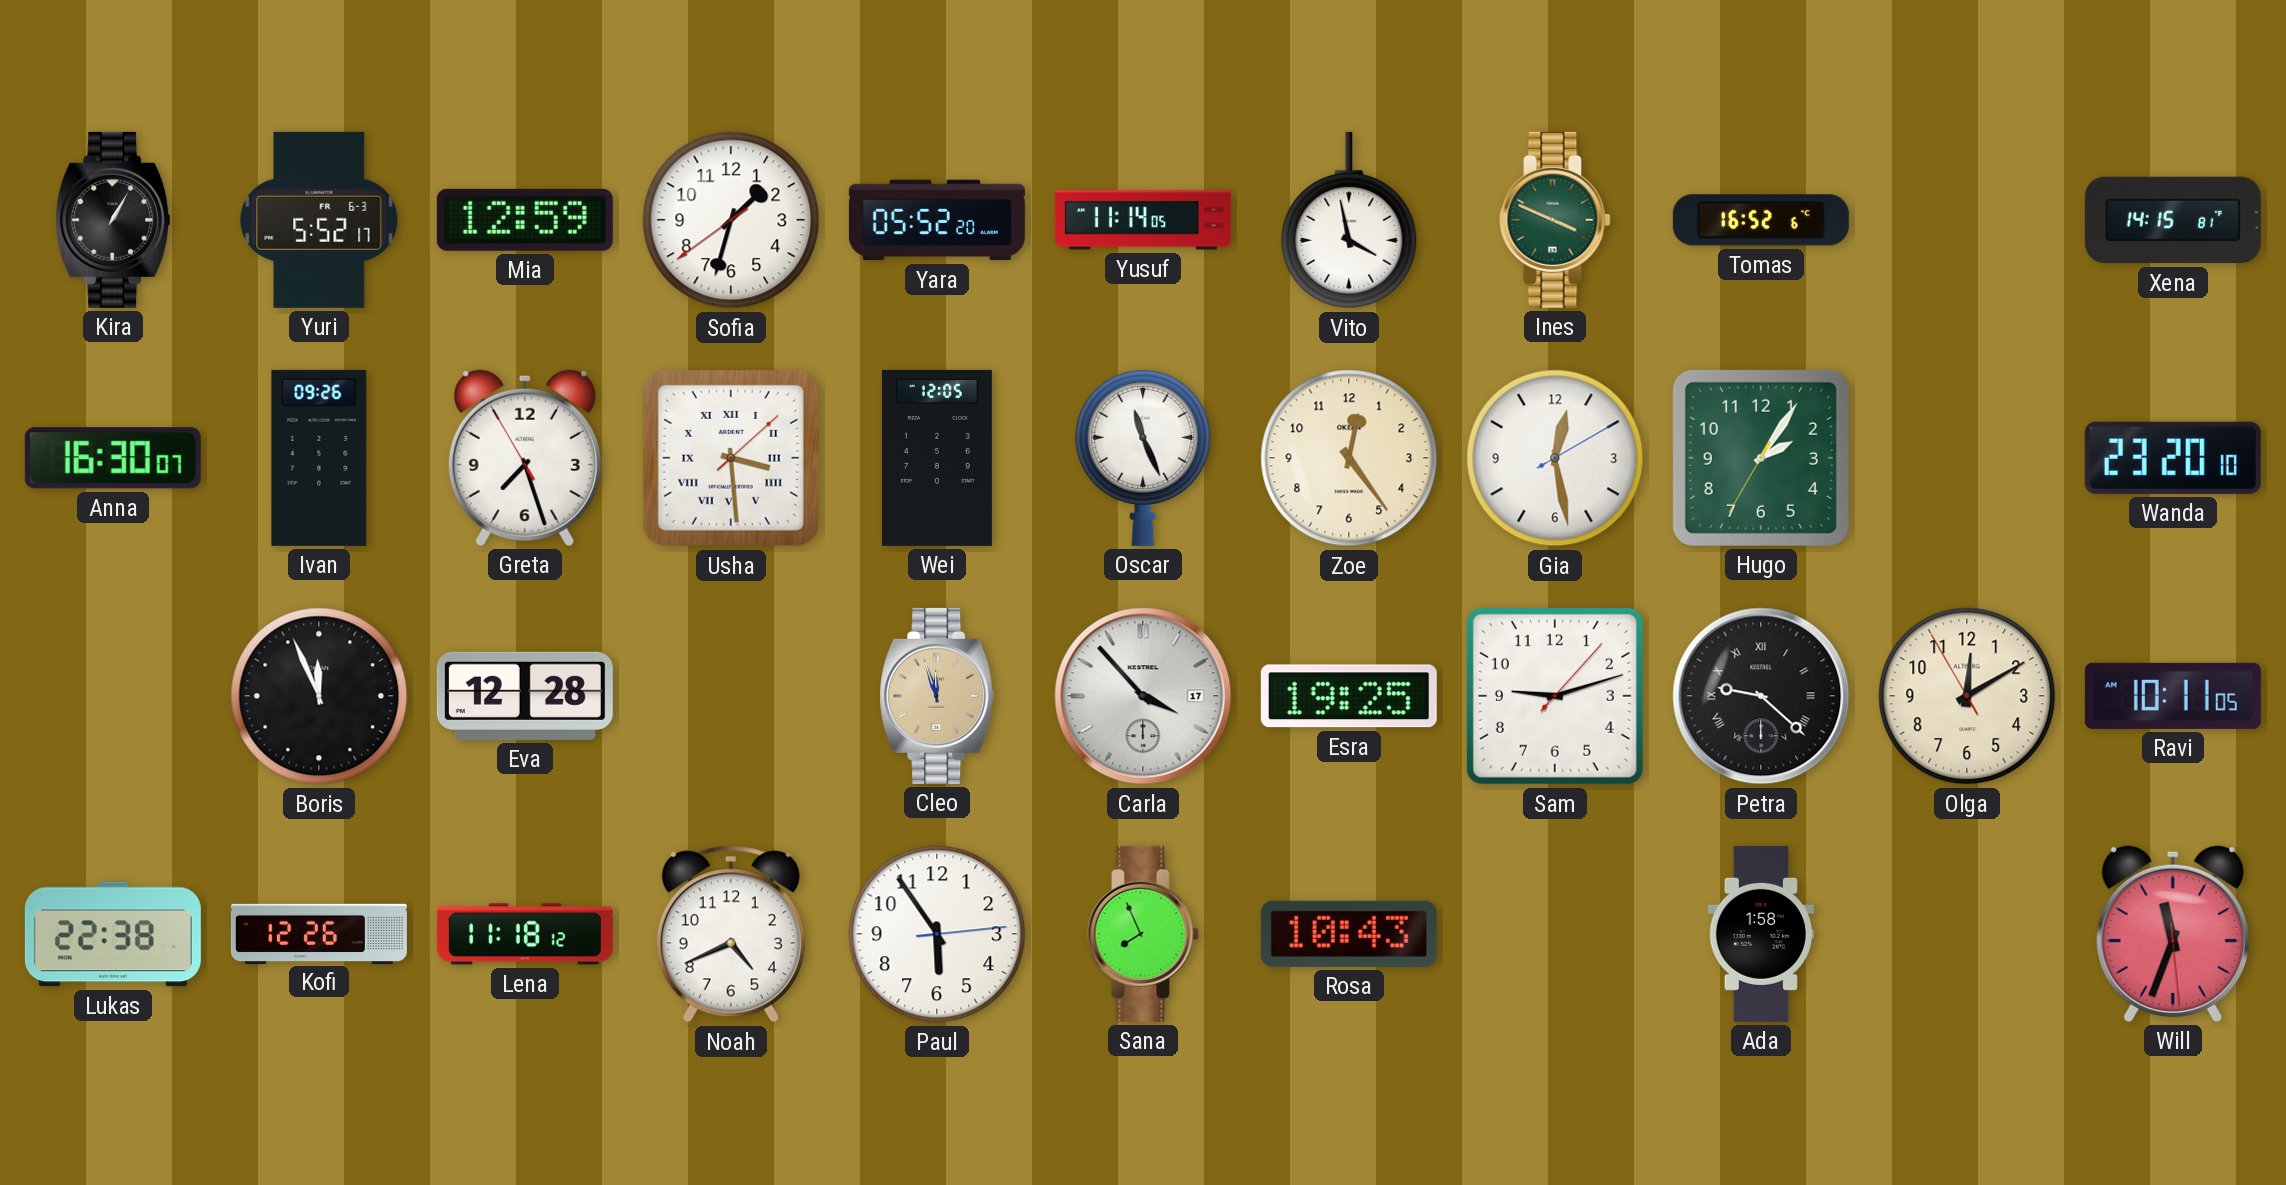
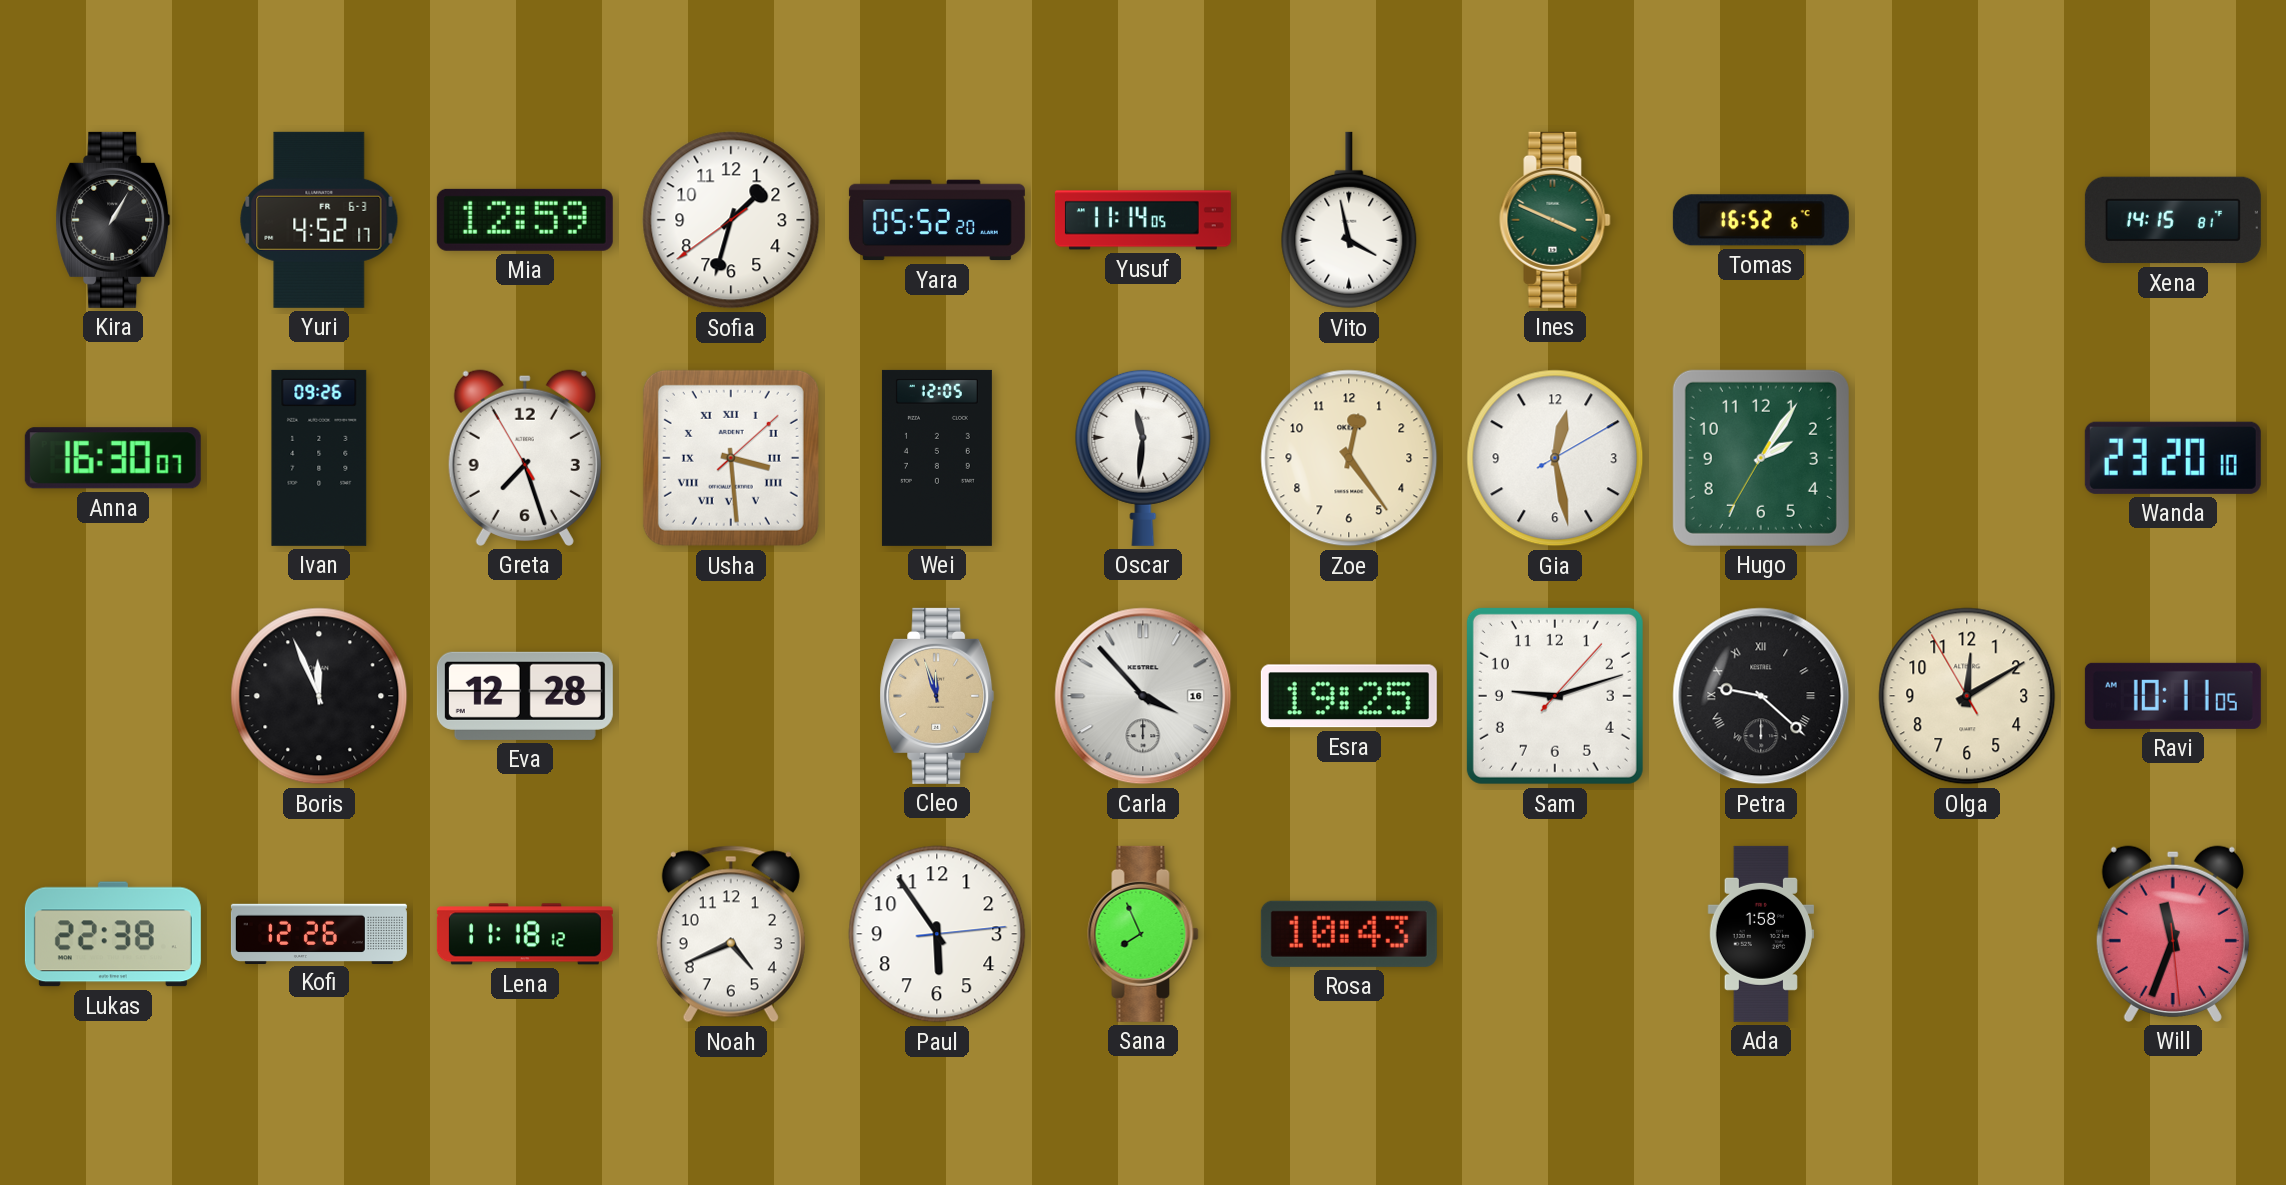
Yuri: 5:52 -> 4:52
Oscar: 11:26 -> 11:31
Carla date: 17 -> 16
